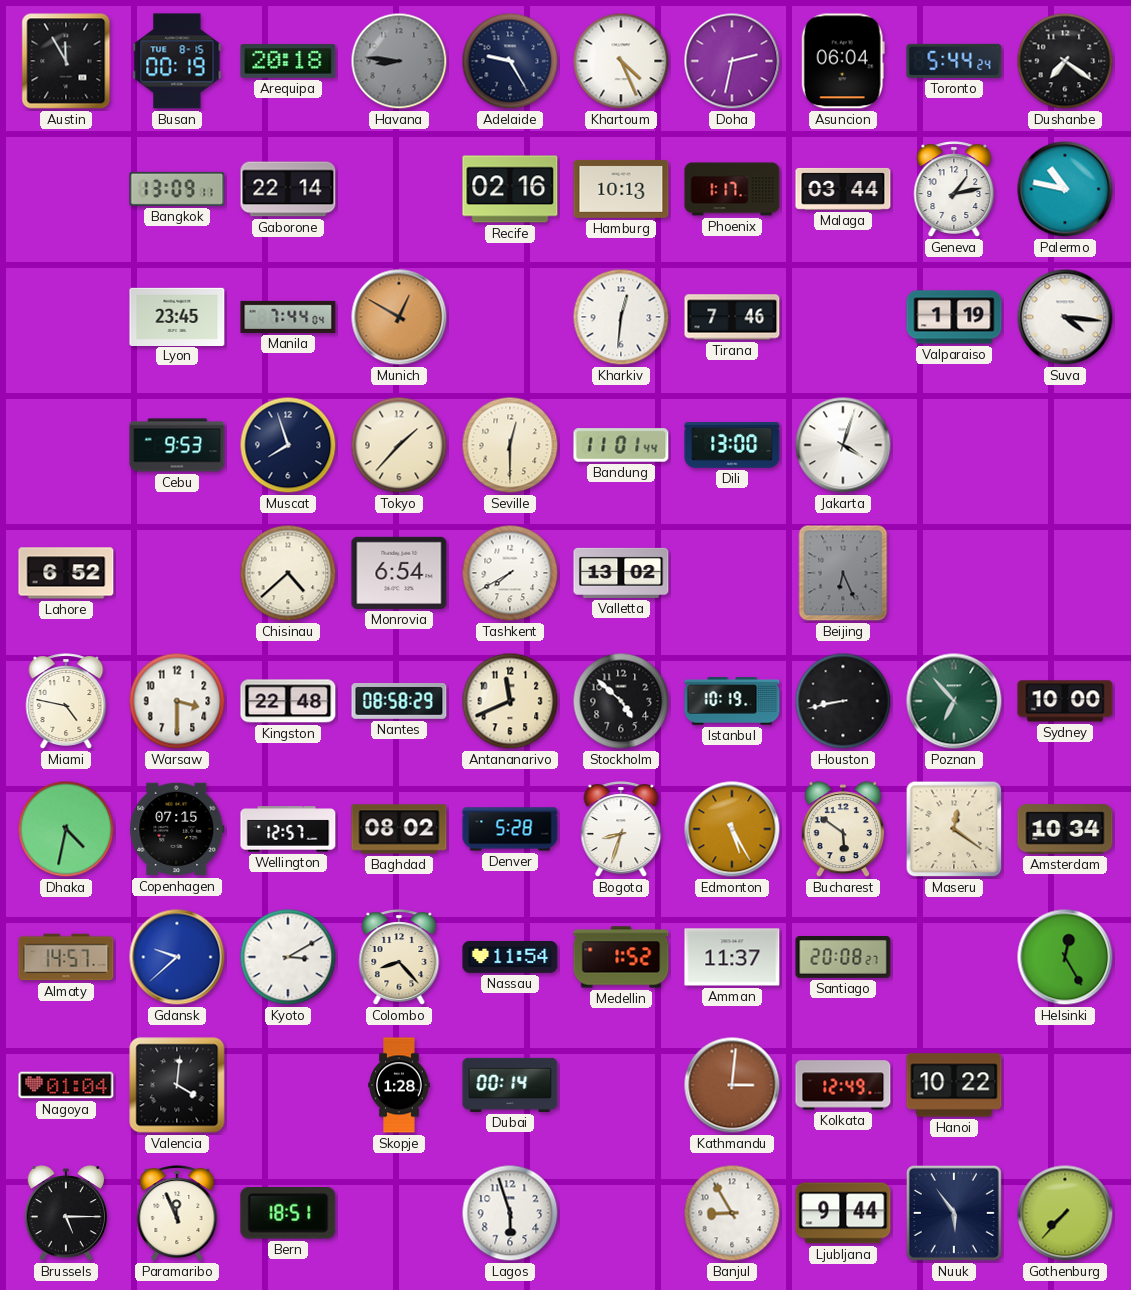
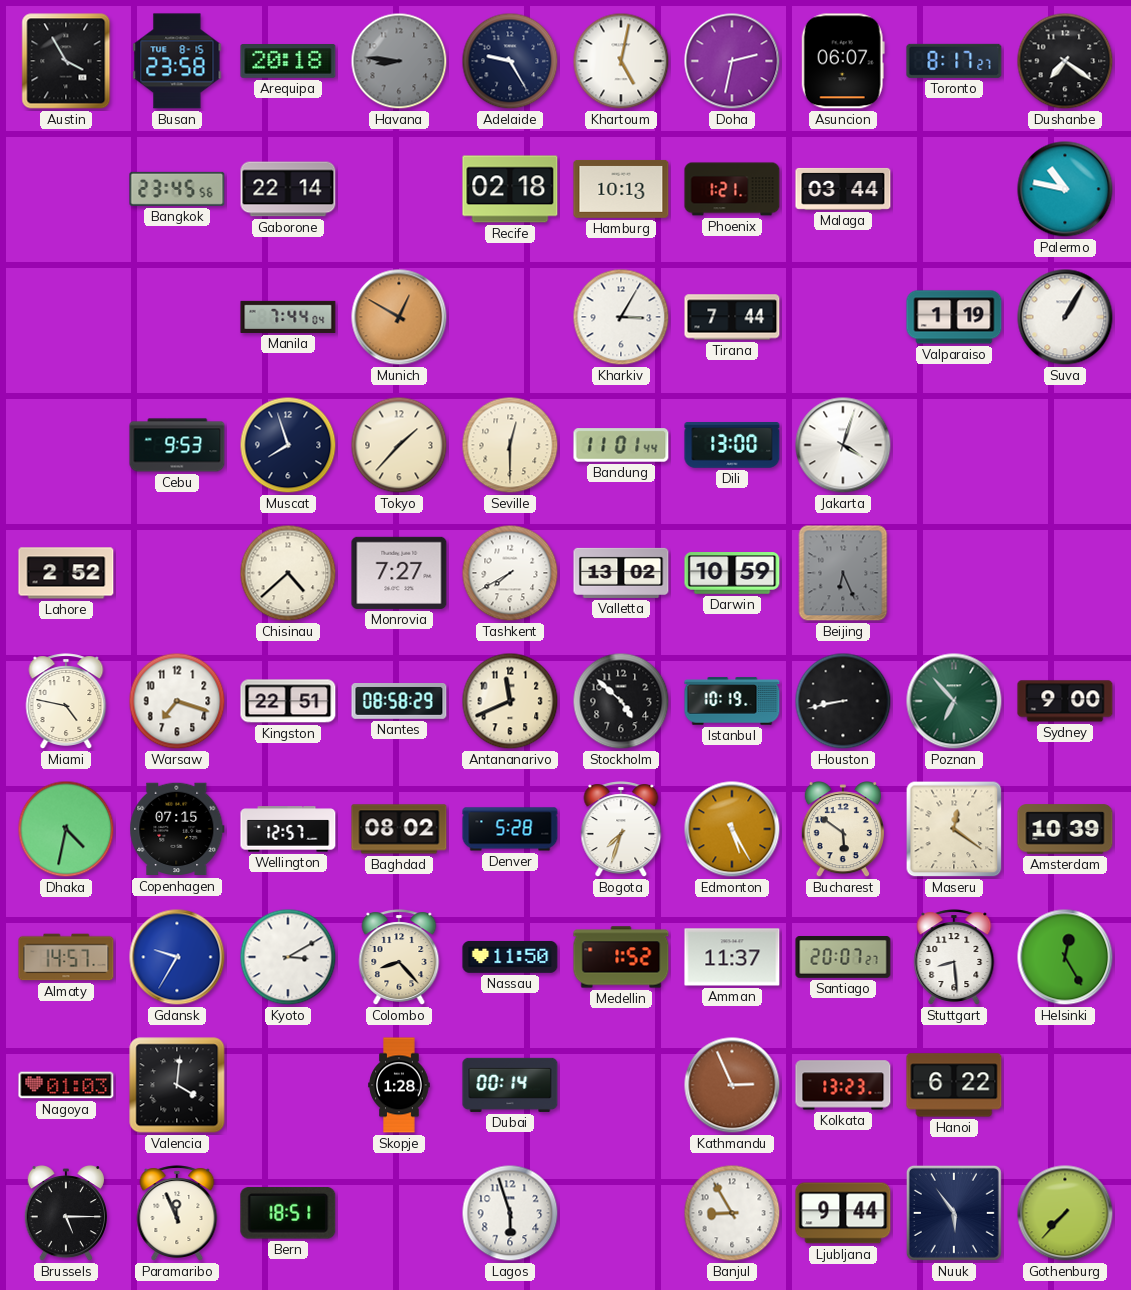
Austin: 11:55 -> 3:55
Busan: 00:19 -> 23:58
Khartoum: 4:26 -> 5:02
Asuncion: 06:04 -> 06:07
Toronto: 5:44 -> 8:17
Bangkok: 13:09 -> 23:45
Recife: 02:16 -> 02:18
Phoenix: 1:17 -> 1:21
Geneva: 1:13 -> none
Lyon: 23:45 -> none
Kharkiv: 12:31 -> 3:05
Tirana: 7:46 -> 7:44
Suva: 4:16 -> 1:05
Lahore: 6:52 -> 2:52
Monrovia: 6:54 -> 7:27
Darwin: none -> 10:59
Warsaw: 3:30 -> 7:18
Kingston: 22:48 -> 22:51
Sydney: 10:00 -> 9:00
Bogota: 8:33 -> 7:33
Amsterdam: 10:34 -> 10:39
Gdansk: 9:38 -> 9:35
Nassau: 11:54 -> 11:50
Santiago: 20:08 -> 20:07
Stuttgart: none -> 8:29
Nagoya: 01:04 -> 01:03
Kathmandu: 3:01 -> 2:56
Kolkata: 12:49 -> 13:23
Hanoi: 10:22 -> 6:22
